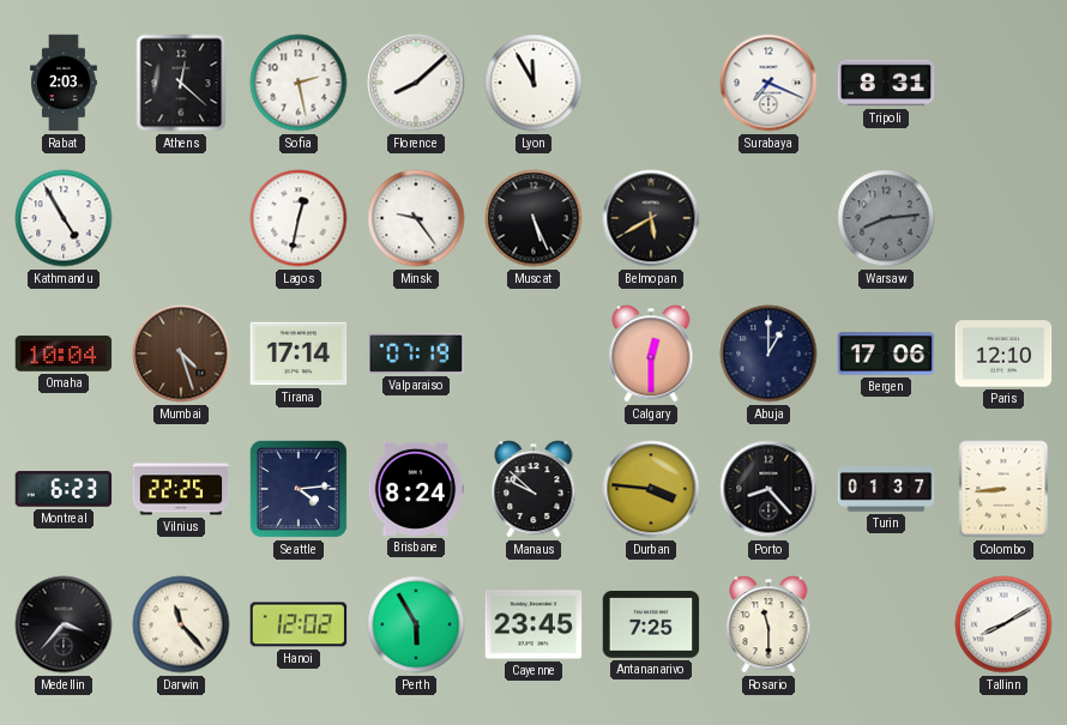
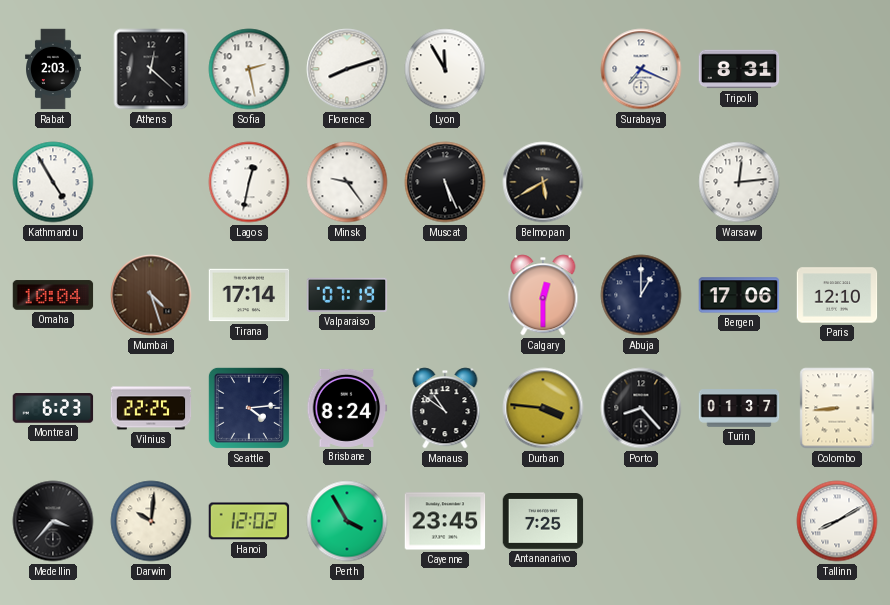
Florence: 8:08 -> 8:12
Warsaw: 8:14 -> 12:14
Warsaw dial: grey -> white
Manaus: 9:52 -> 10:51
Darwin: 11:23 -> 10:01
Perth: 5:55 -> 3:55
Rosario: 11:30 -> none
